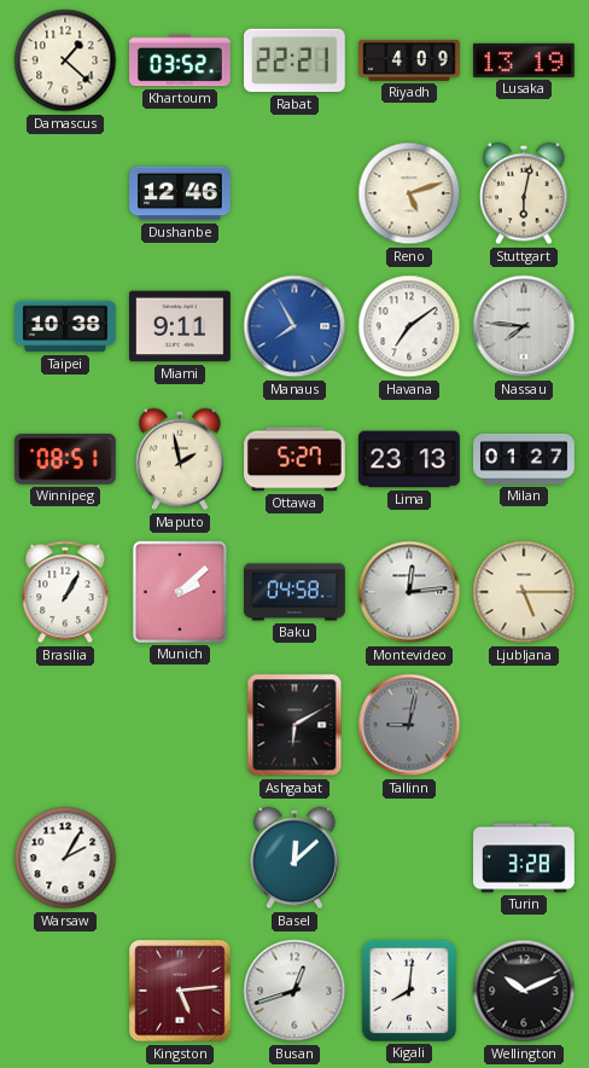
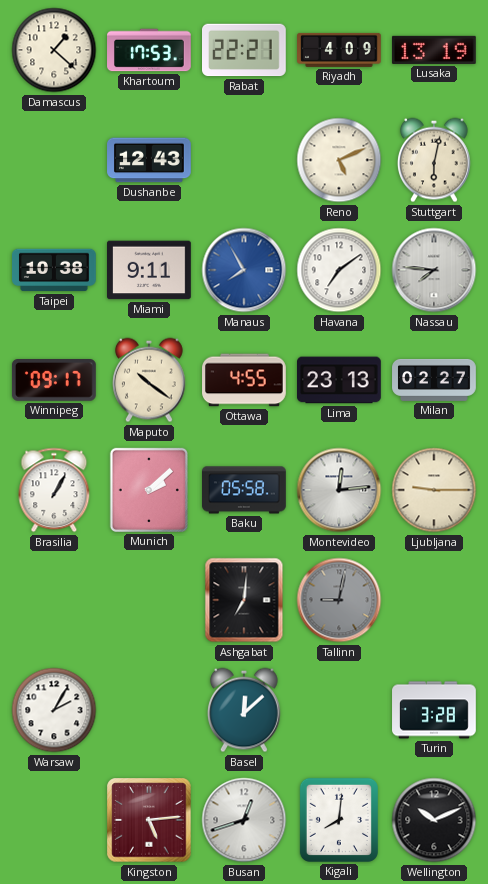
Khartoum: 03:52 -> 17:53
Dushanbe: 12:46 -> 12:43
Reno: 5:12 -> 5:11
Winnipeg: 08:51 -> 09:17
Maputo: 1:58 -> 10:21
Ottawa: 5:27 -> 4:55
Milan: 01:27 -> 02:27
Baku: 04:58 -> 05:58
Ljubljana: 5:15 -> 9:15
Ashgabat: 6:10 -> 7:01
